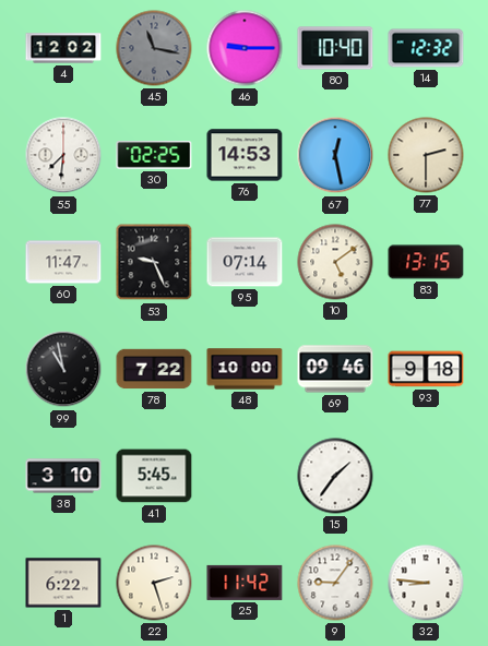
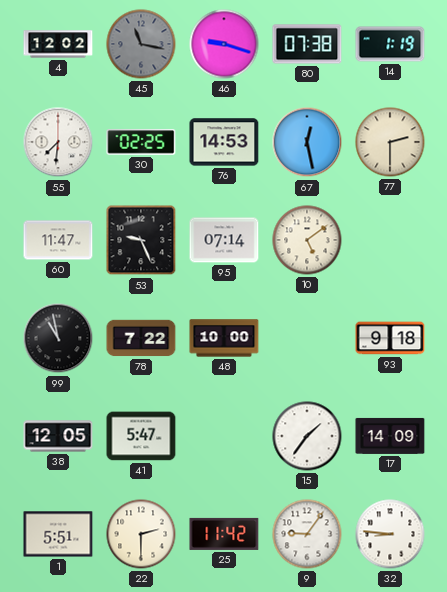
46: 9:15 -> 9:18
80: 10:40 -> 07:38
14: 12:32 -> 1:19
83: 13:15 -> none
69: 09:46 -> none
38: 3:10 -> 12:05
41: 5:45 -> 5:47
17: none -> 14:09
1: 6:22 -> 5:51
22: 2:27 -> 2:30
